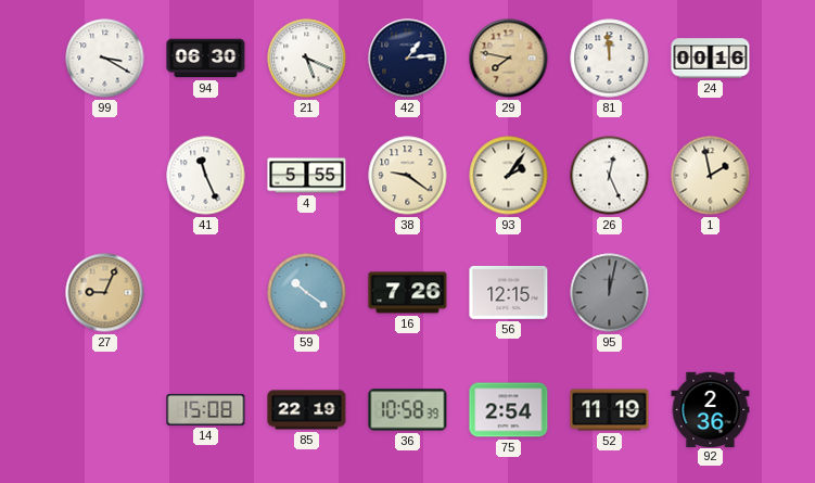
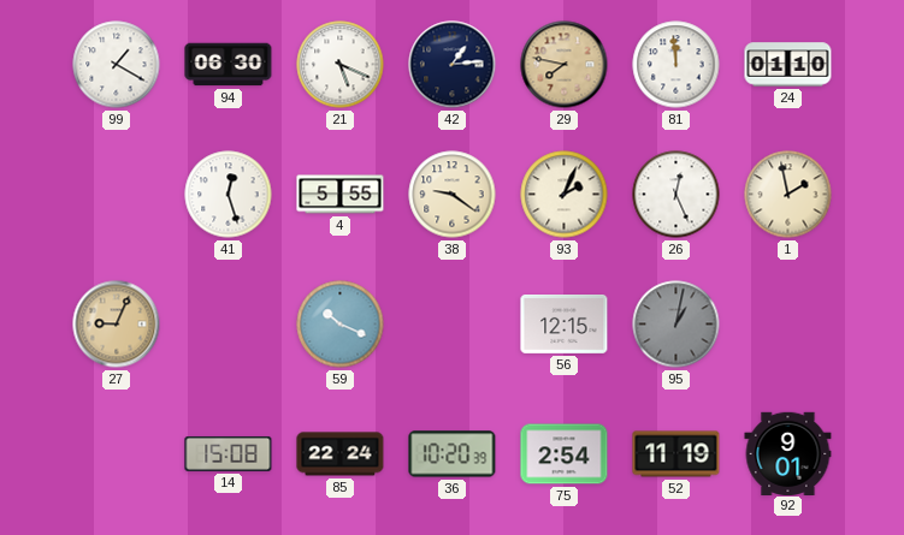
99: 3:20 -> 1:20
24: 00:16 -> 01:10
41: 11:26 -> 12:27
93: 2:06 -> 2:04
59: 10:21 -> 10:19
16: 7:26 -> none
95: 12:02 -> 1:02
85: 22:19 -> 22:24
36: 10:58 -> 10:20
92: 2:36 -> 9:01
